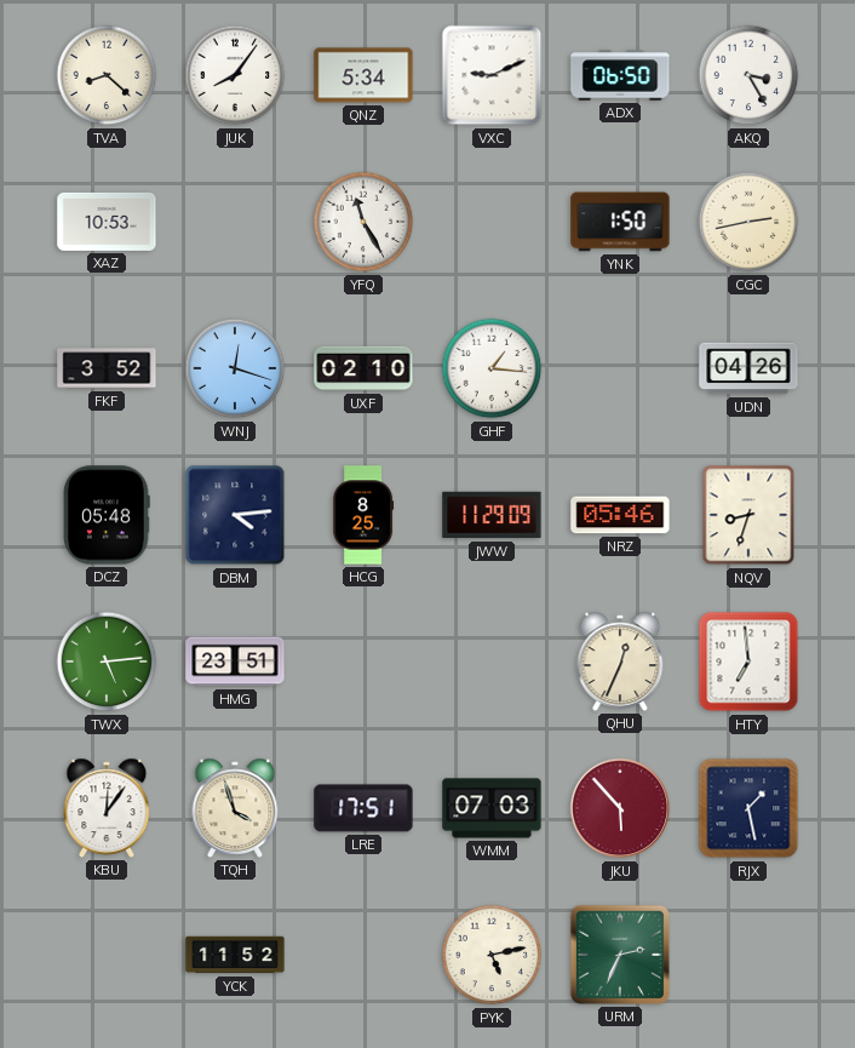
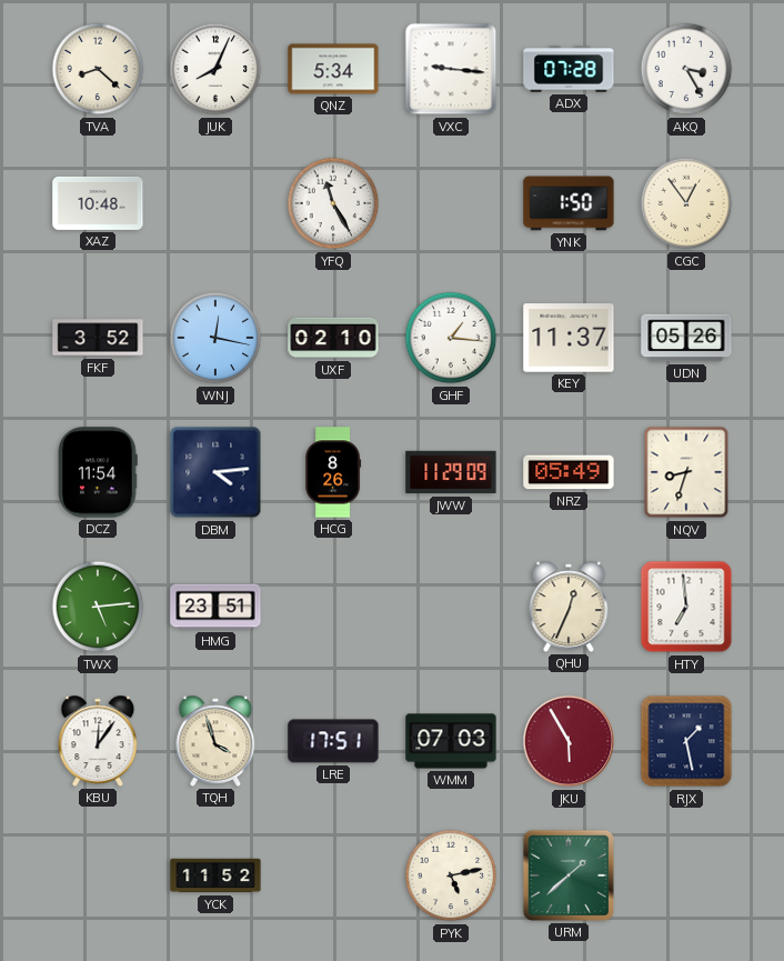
JUK: 8:06 -> 8:04
VXC: 9:11 -> 9:16
ADX: 06:50 -> 07:28
XAZ: 10:53 -> 10:48
CGC: 2:43 -> 12:54
WNJ: 12:18 -> 12:17
KEY: none -> 11:37
UDN: 04:26 -> 05:26
DCZ: 05:48 -> 11:54
HCG: 8:25 -> 8:26
NRZ: 05:46 -> 05:49
JKU: 5:53 -> 5:55
URM: 2:34 -> 1:38
